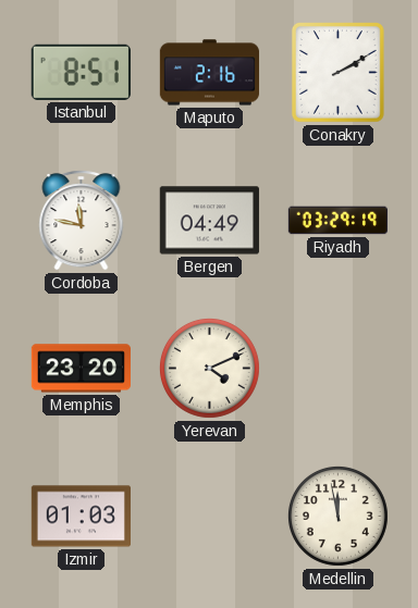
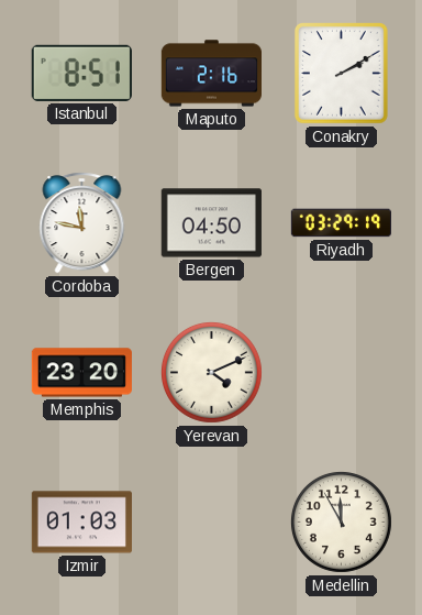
Bergen: 04:49 -> 04:50
Medellin: 11:58 -> 11:55
